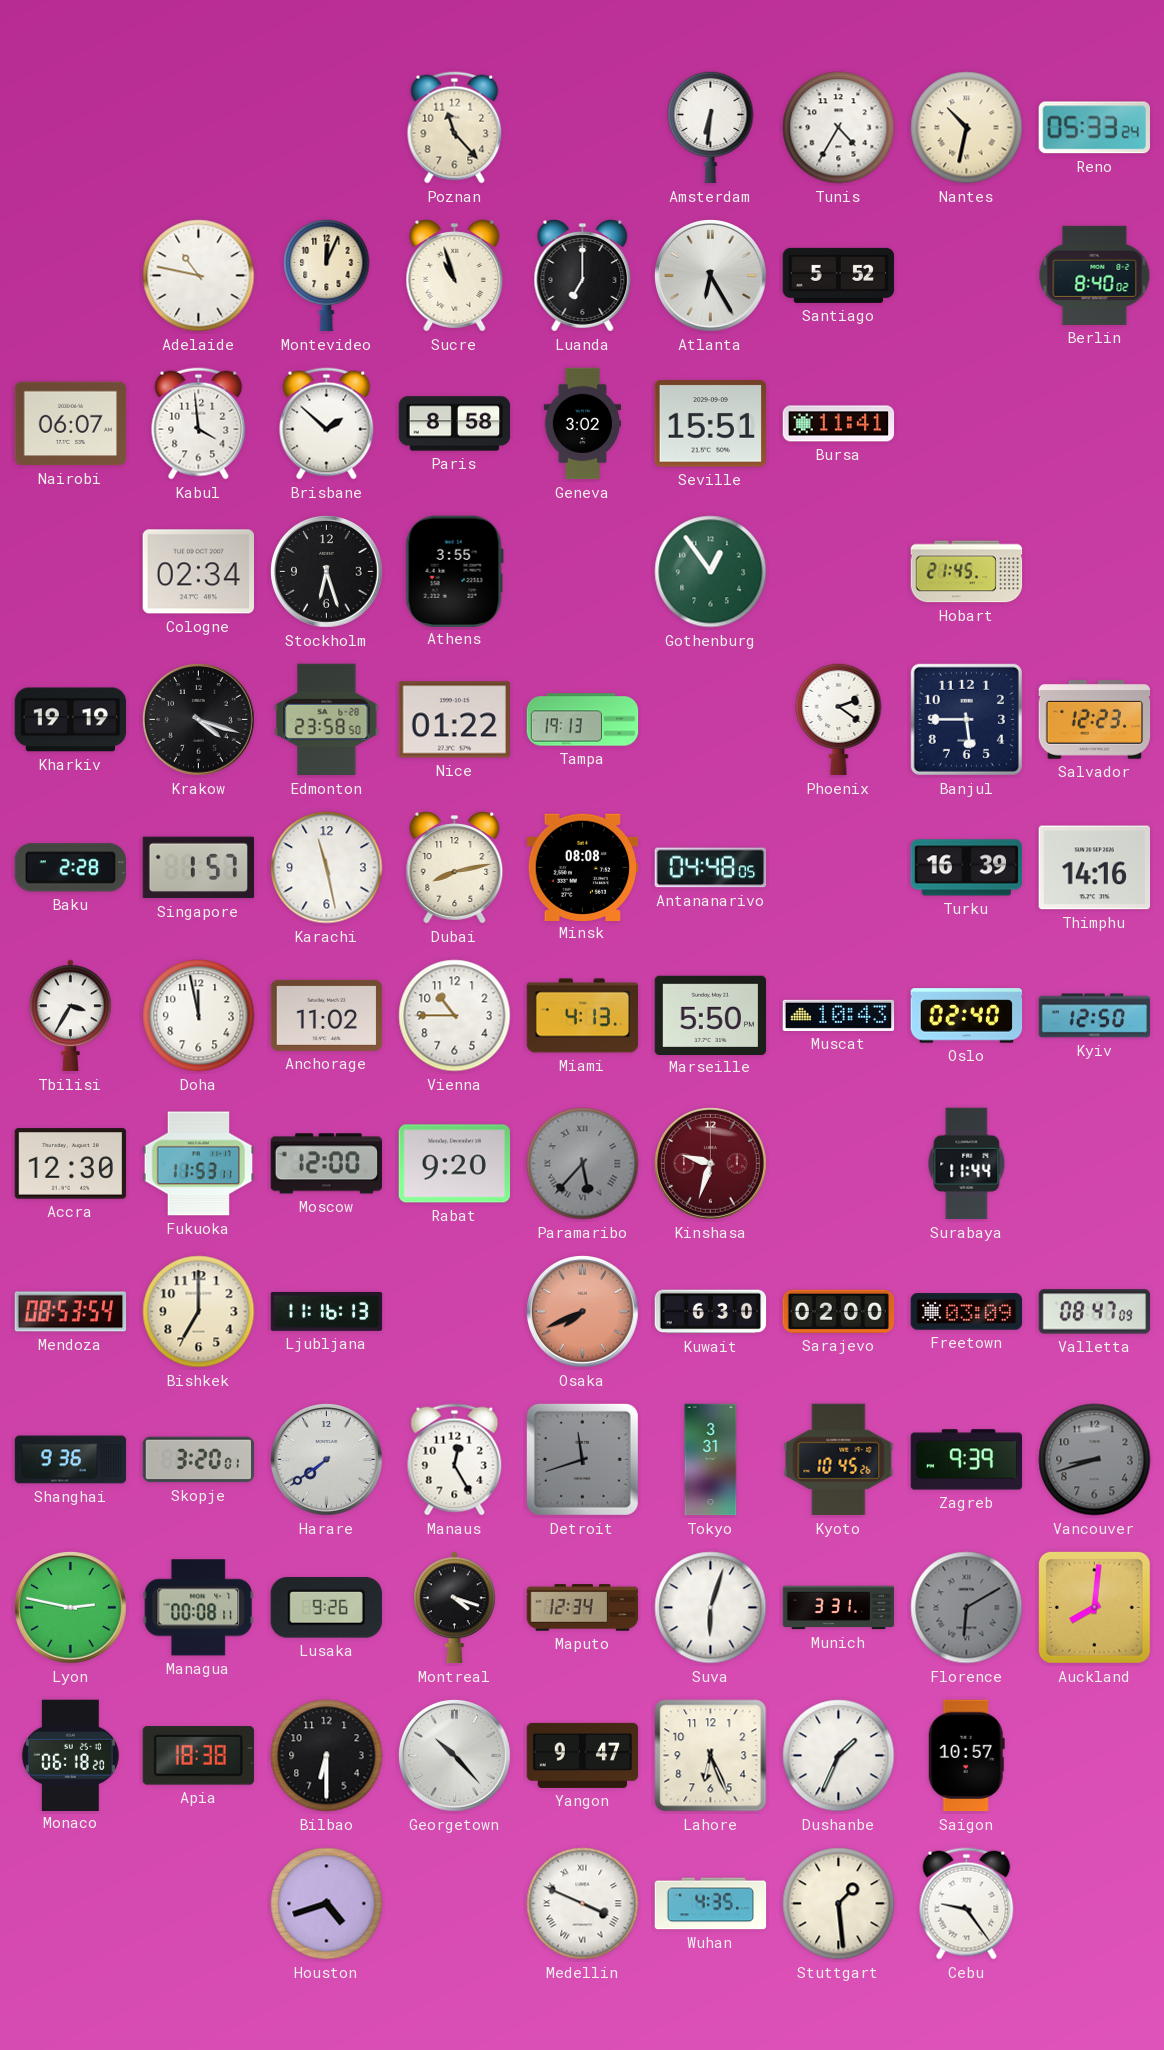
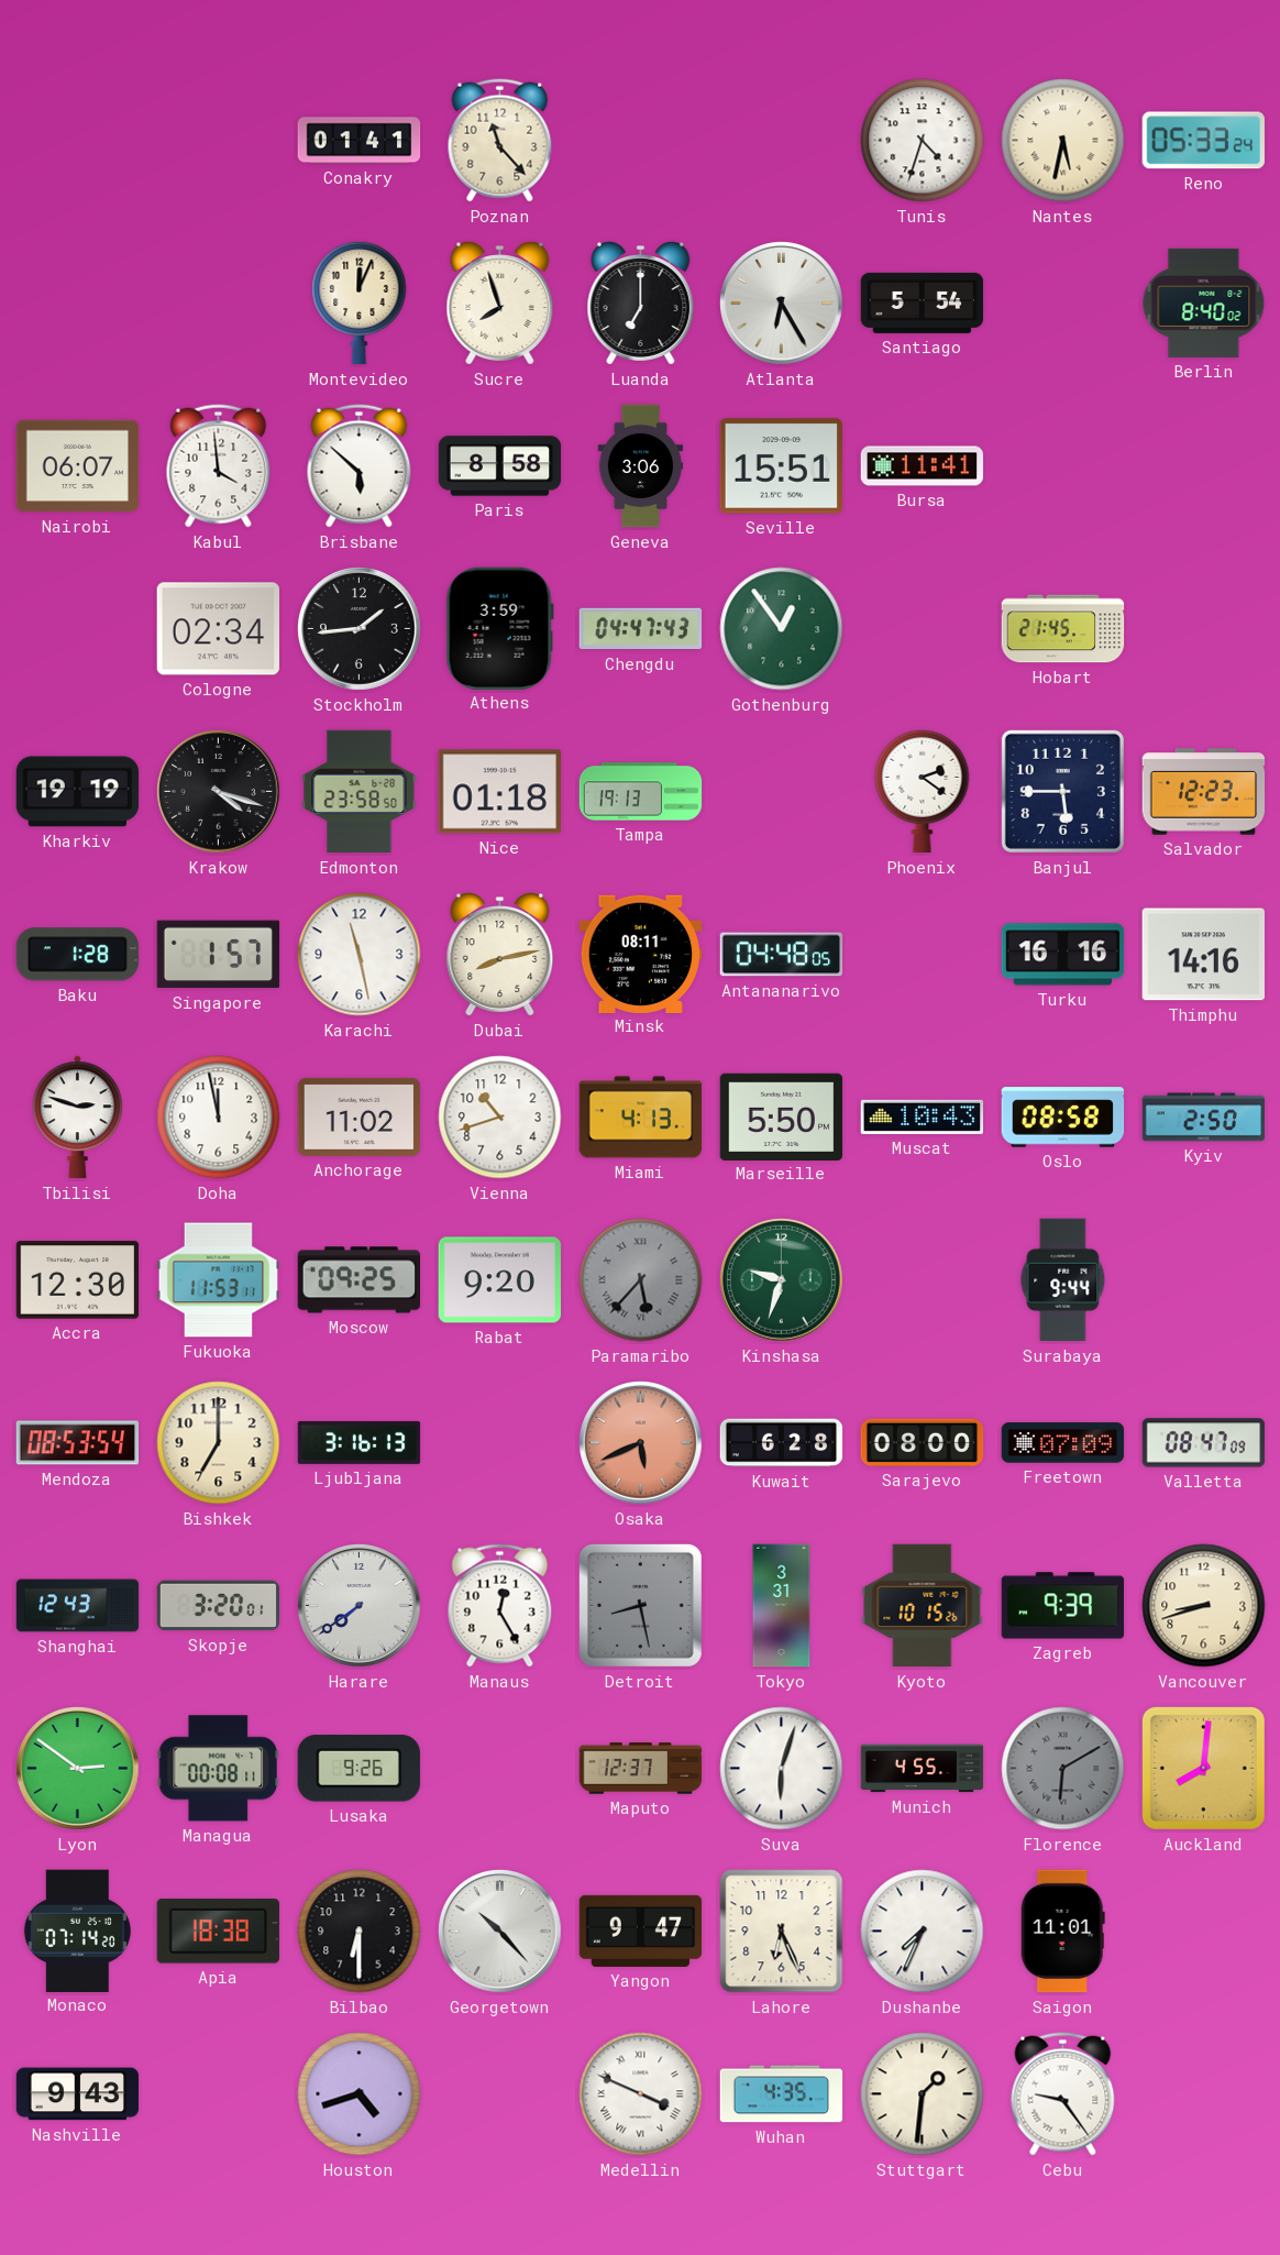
Conakry: none -> 01:41
Amsterdam: 6:31 -> none
Tunis: 4:35 -> 4:33
Nantes: 10:32 -> 5:32
Adelaide: 10:47 -> none
Sucre: 10:57 -> 7:57
Santiago: 5:52 -> 5:54
Brisbane: 1:52 -> 5:52
Geneva: 3:02 -> 3:06
Stockholm: 6:27 -> 1:44
Athens: 3:55 -> 3:59
Chengdu: none -> 04:47
Nice: 01:22 -> 01:18
Baku: 2:28 -> 1:28
Minsk: 08:08 -> 08:11
Turku: 16:39 -> 16:16
Tbilisi: 3:35 -> 2:48
Vienna: 10:45 -> 10:42
Oslo: 02:40 -> 08:58
Kyiv: 12:50 -> 2:50
Moscow: 12:00 -> 09:25
Kinshasa dial: burgundy -> green
Surabaya: 11:44 -> 9:44
Ljubljana: 11:16 -> 3:16
Osaka: 7:41 -> 5:41
Kuwait: 6:30 -> 6:28
Sarajevo: 02:00 -> 08:00
Freetown: 03:09 -> 07:09
Shanghai: 9:36 -> 12:43
Detroit: 11:42 -> 8:28
Kyoto: 10:45 -> 10:15
Vancouver dial: grey -> cream
Lyon: 2:47 -> 2:51
Montreal: 4:18 -> none
Maputo: 12:34 -> 12:37
Munich: 3:31 -> 4:55
Monaco: 06:18 -> 07:14
Dushanbe: 1:34 -> 7:34
Saigon: 10:57 -> 11:01
Nashville: none -> 9:43
Stuttgart: 1:29 -> 1:31
